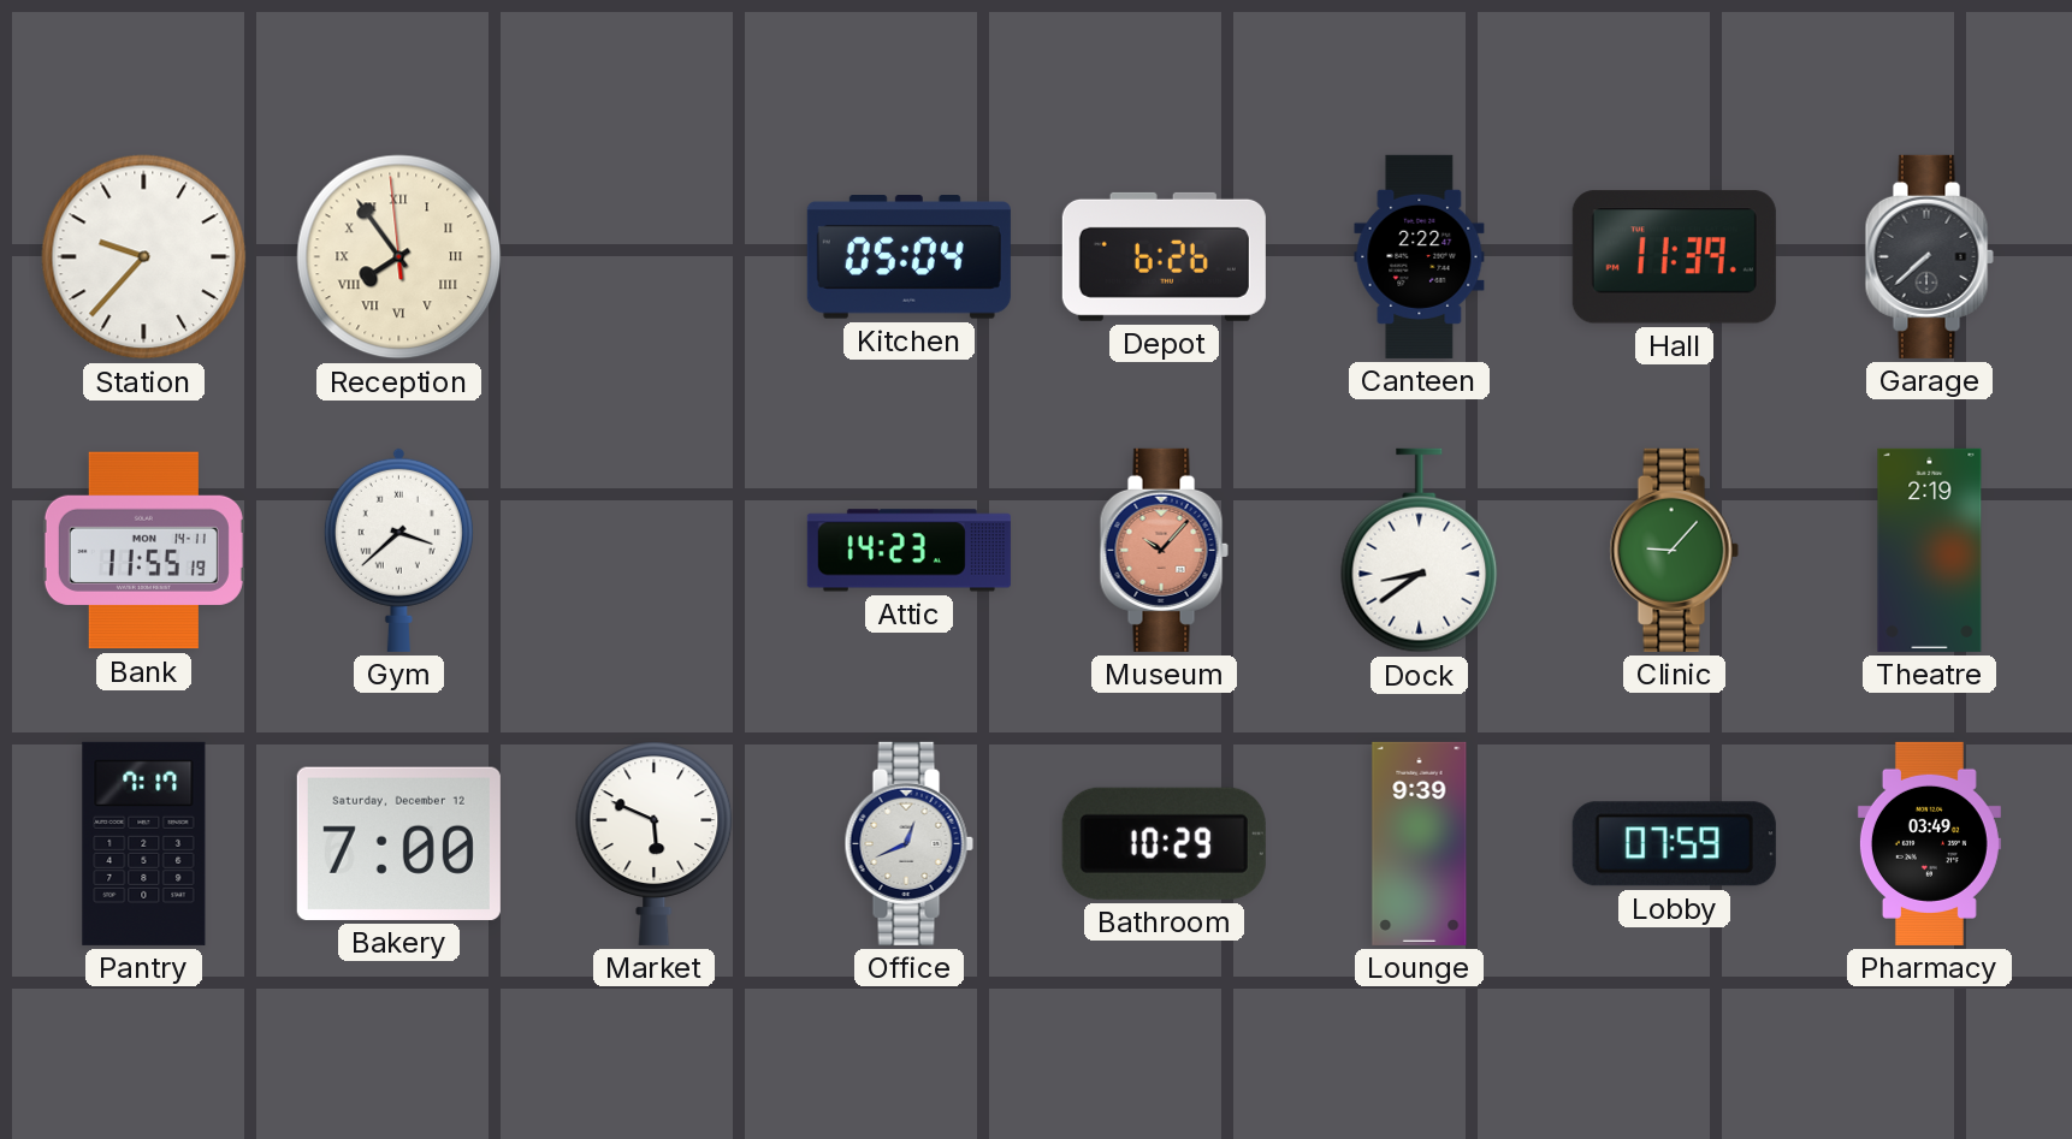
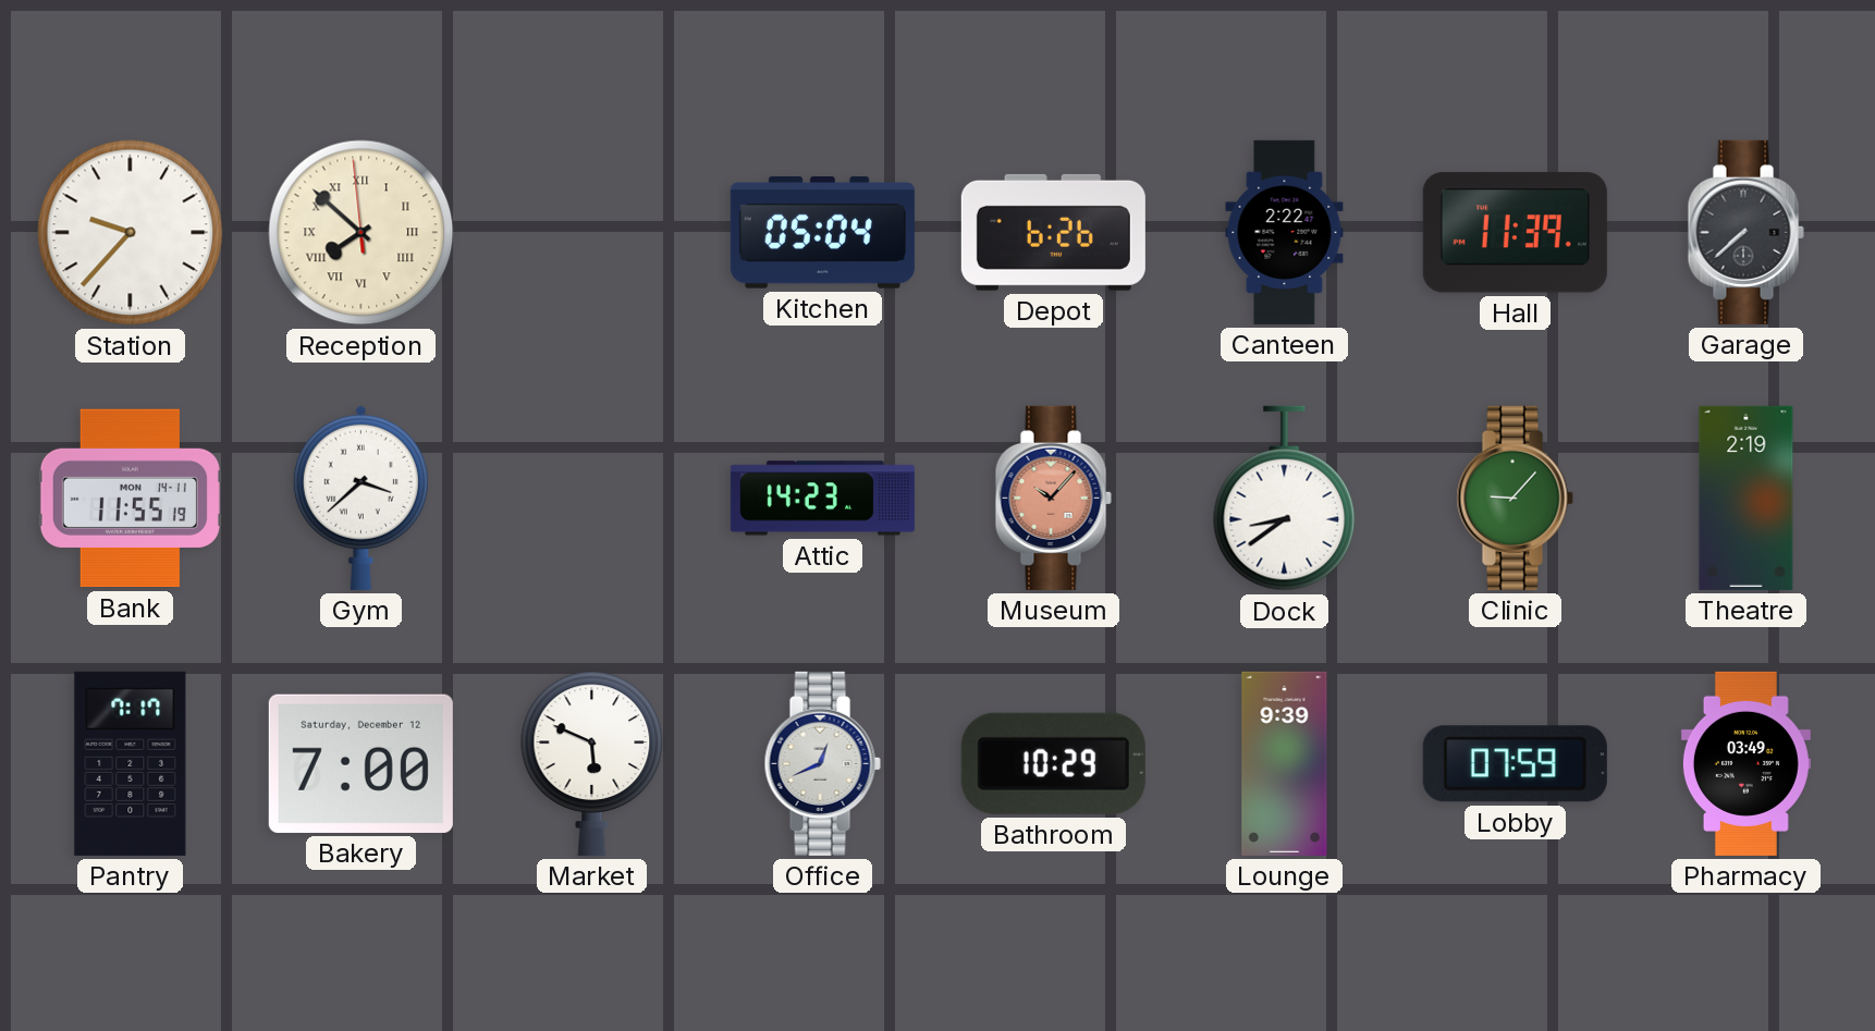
Reception: 7:53 -> 7:51
